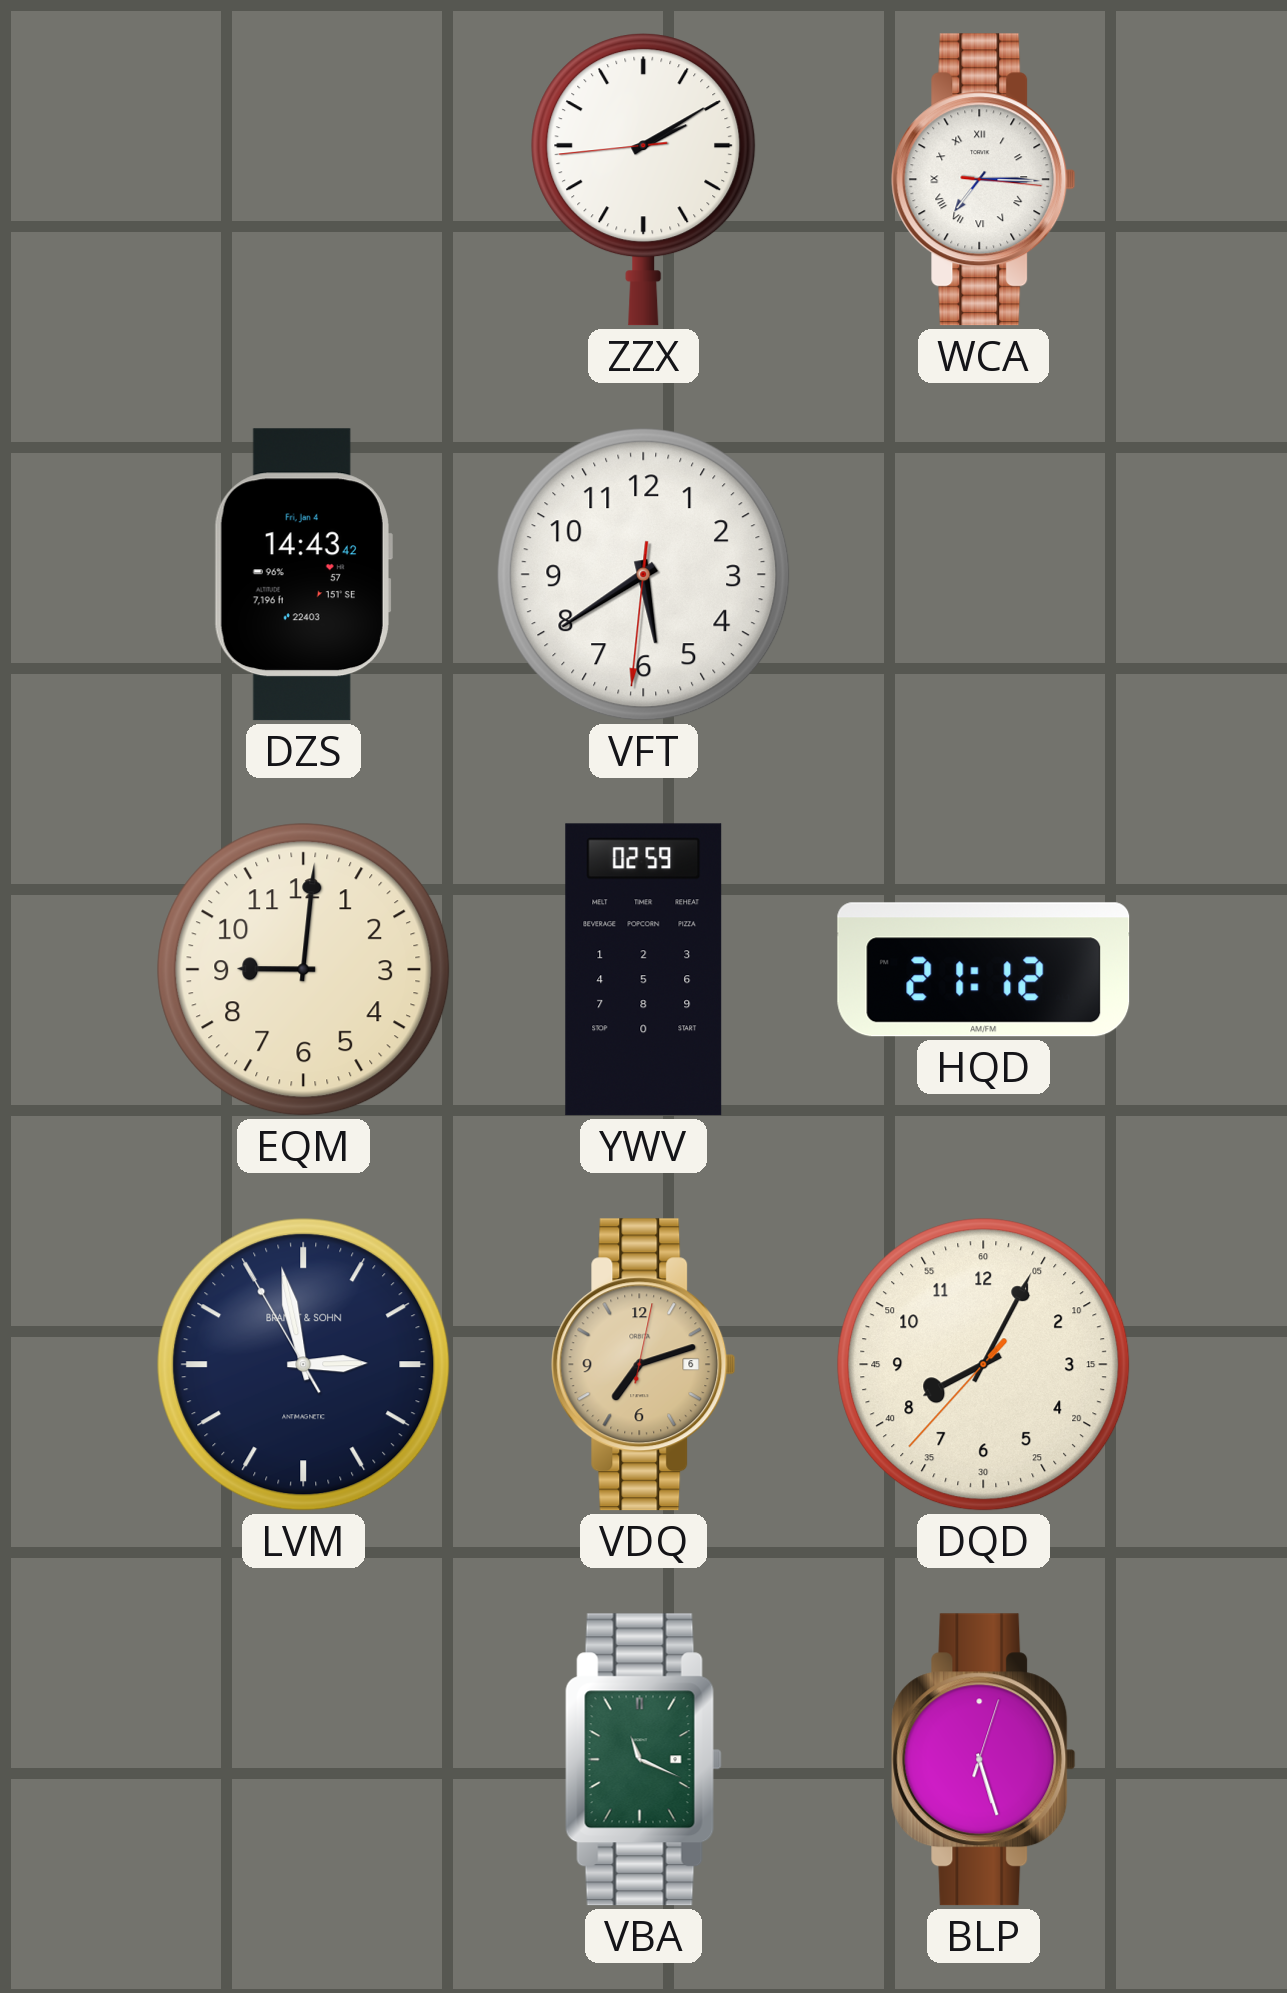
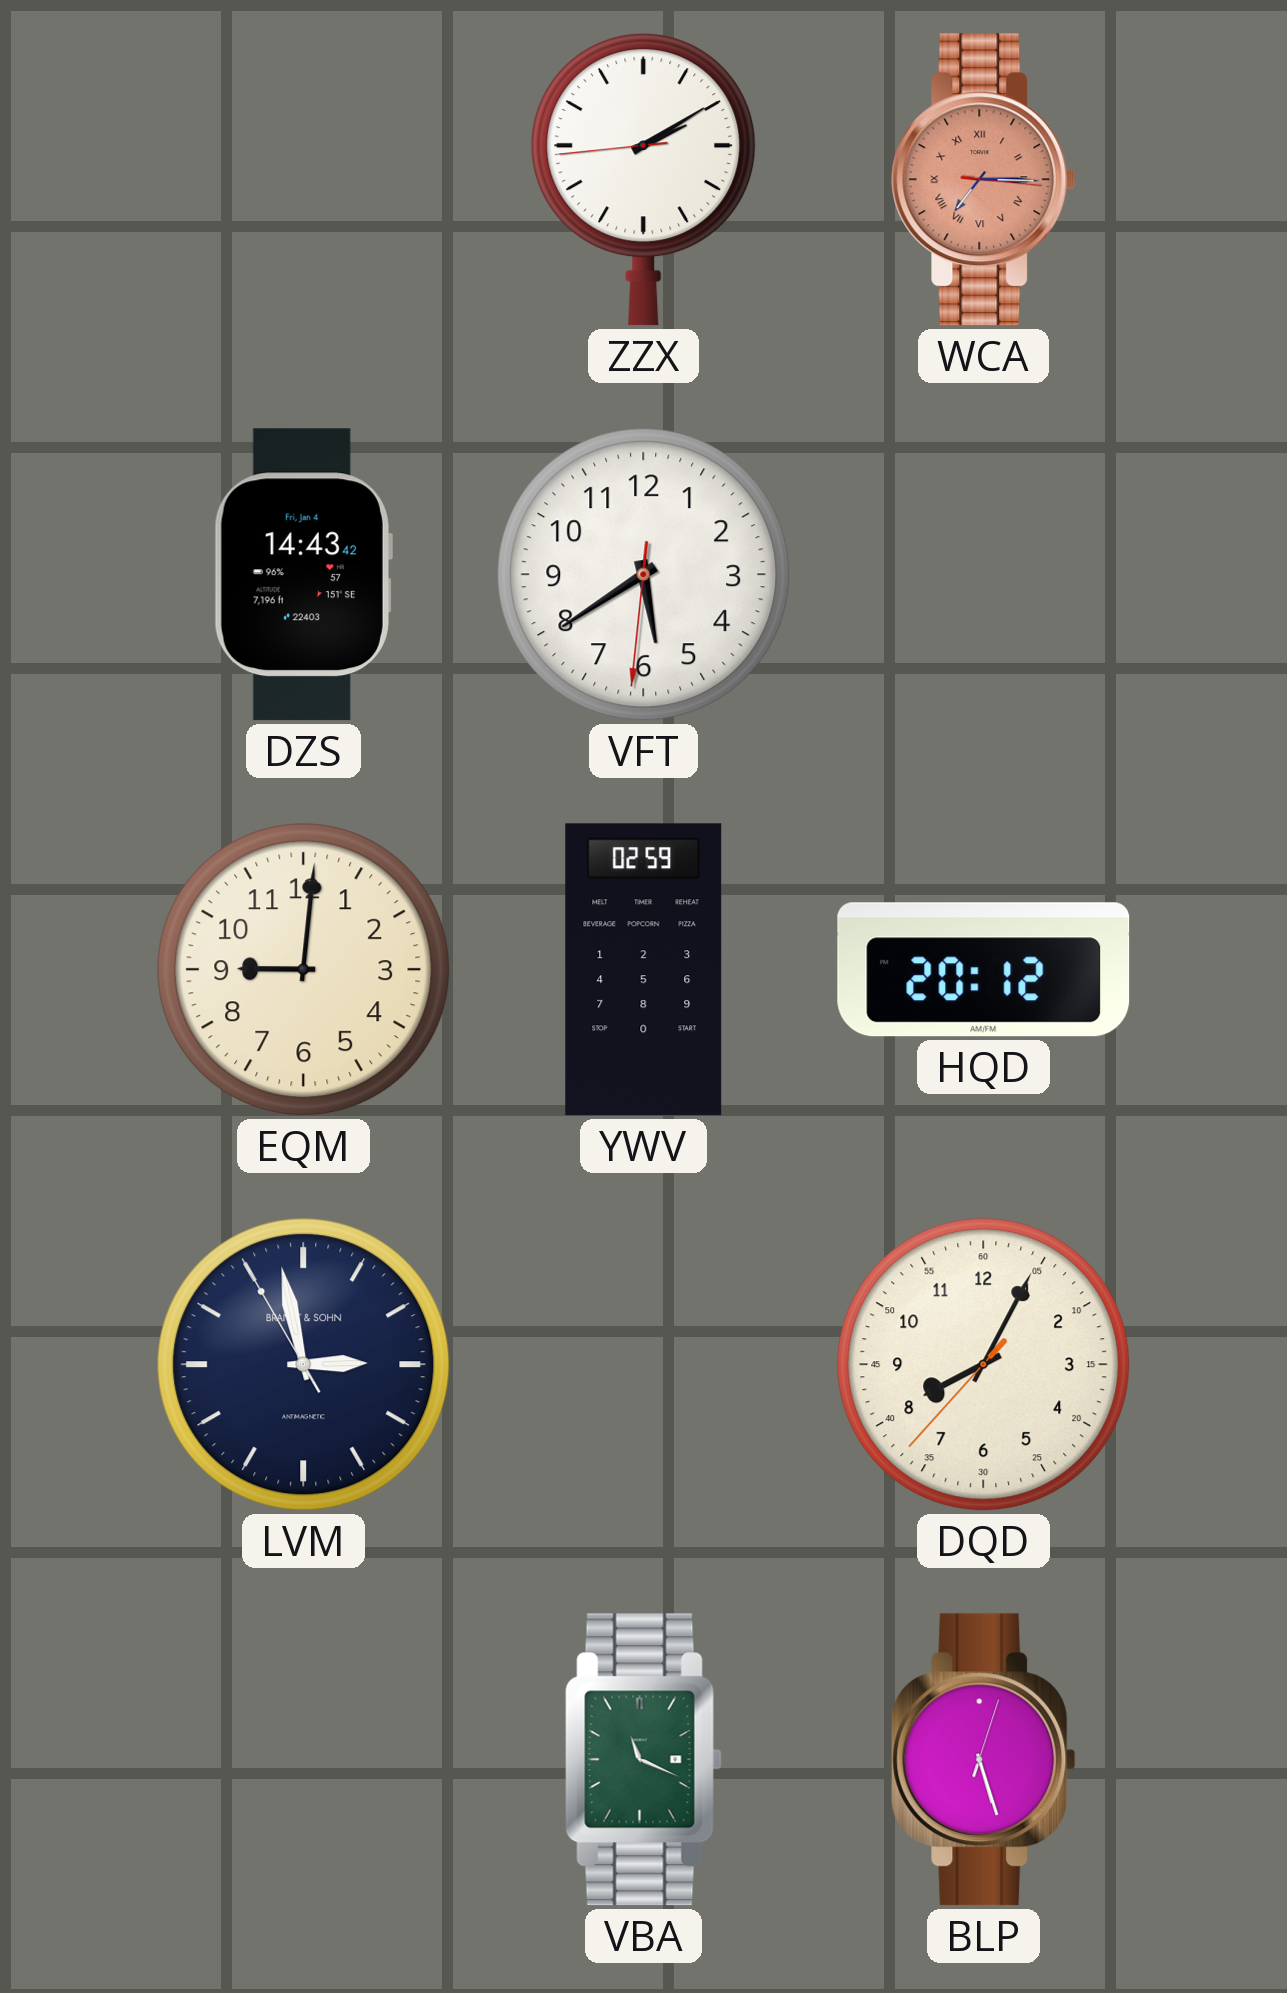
WCA dial: white -> salmon
HQD: 21:12 -> 20:12
VDQ: 7:12 -> none
